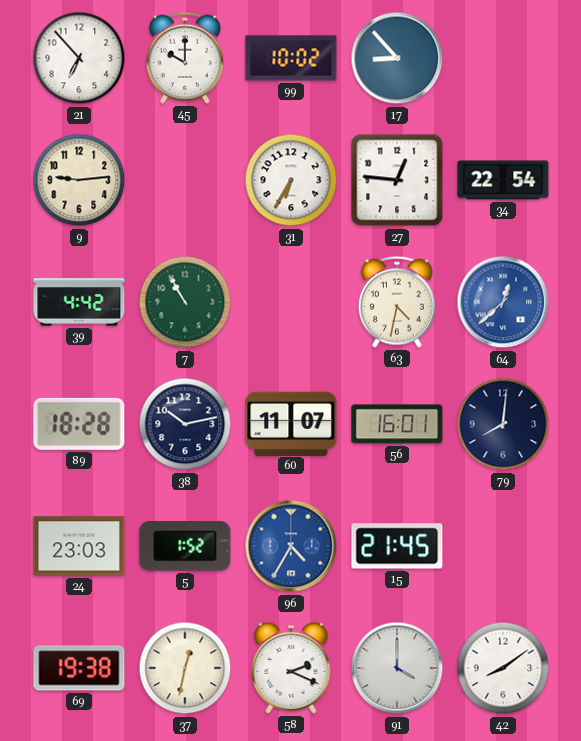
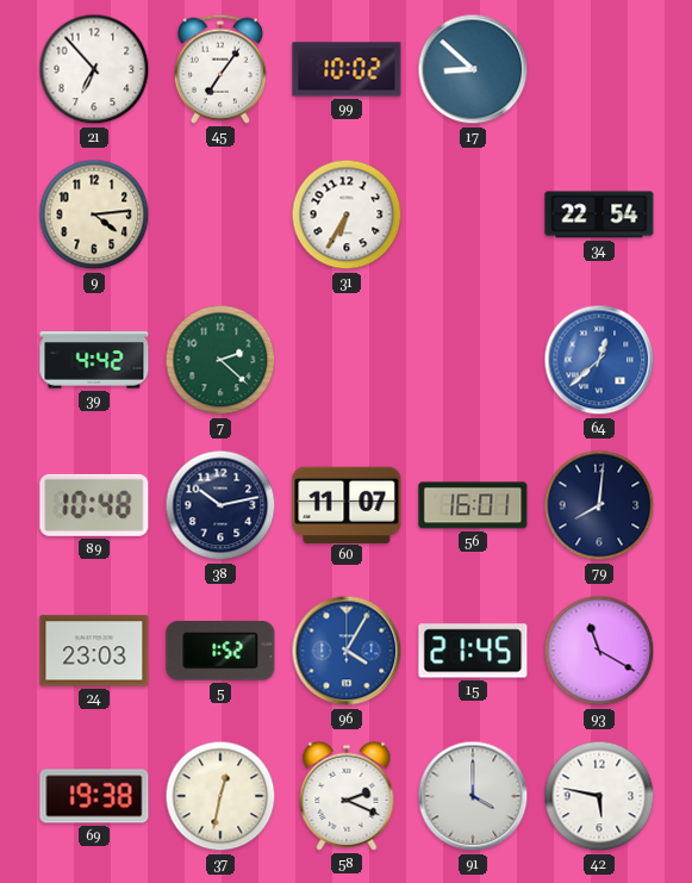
45: 10:00 -> 7:06
17: 8:53 -> 8:52
9: 9:14 -> 4:14
27: 12:46 -> none
7: 10:55 -> 2:22
63: 4:32 -> none
89: 18:28 -> 10:48
96: 4:35 -> 4:05
93: none -> 11:20
42: 8:09 -> 5:47
